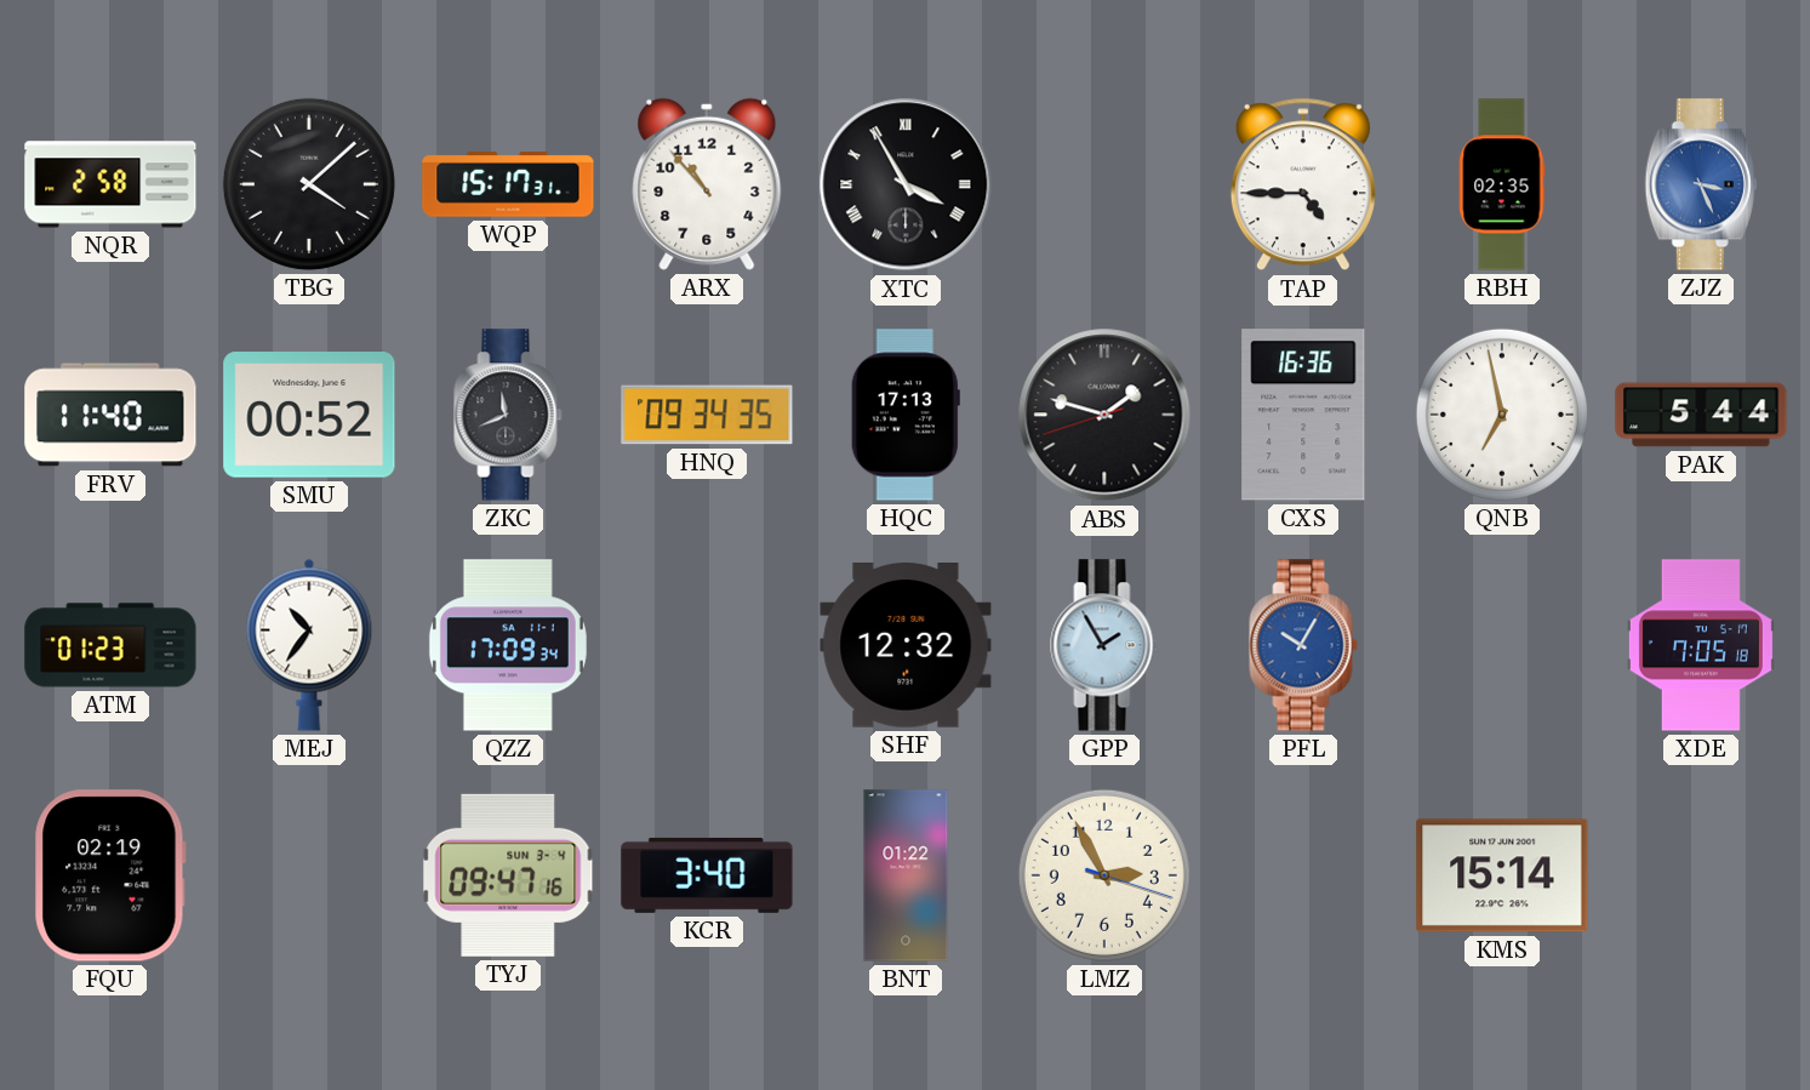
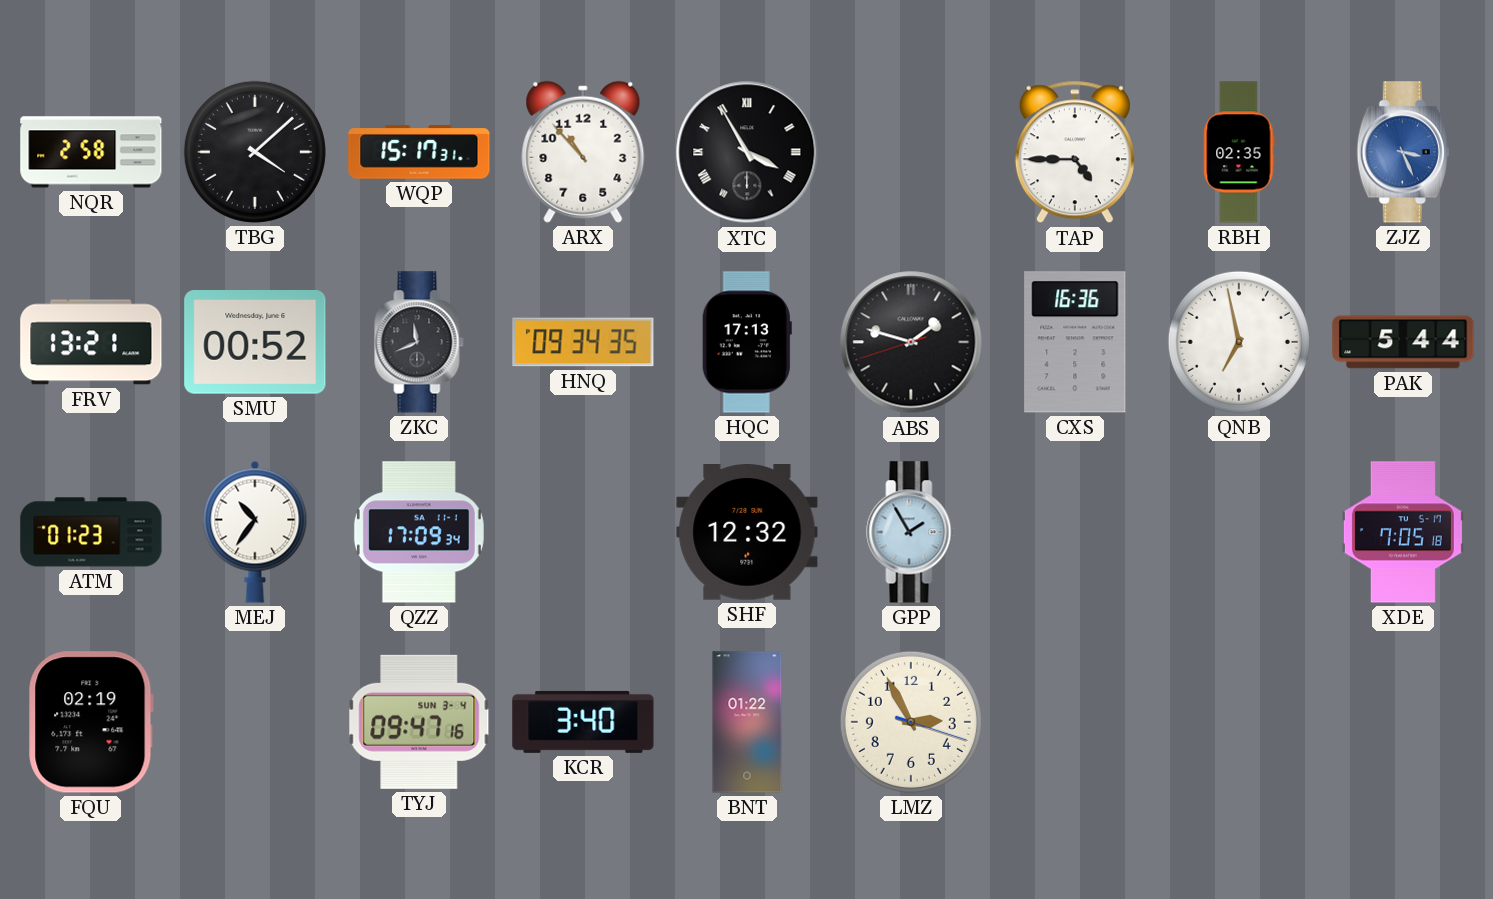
FRV: 11:40 -> 13:21
PFL: 10:05 -> none
KMS: 15:14 -> none
